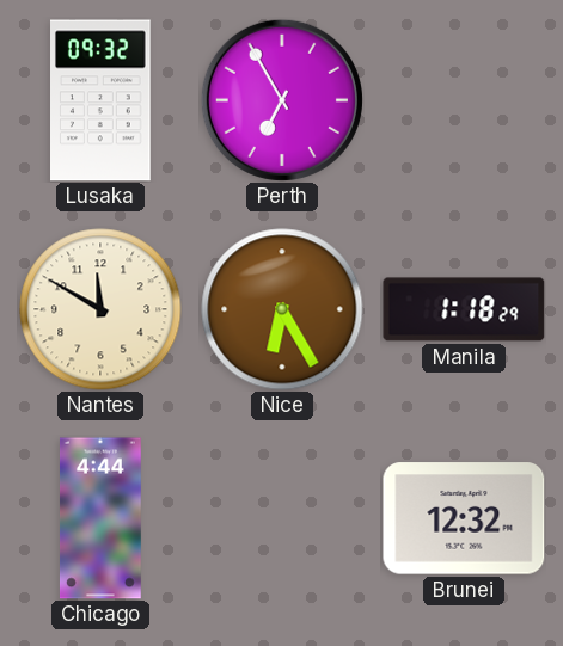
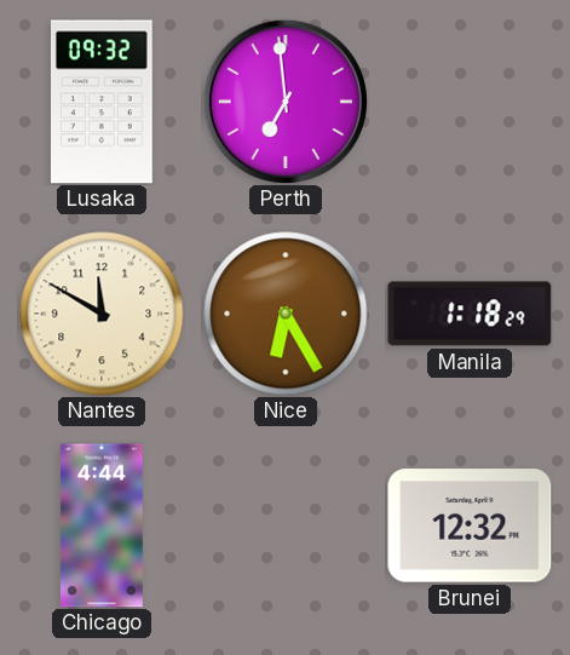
Perth: 6:55 -> 6:59
